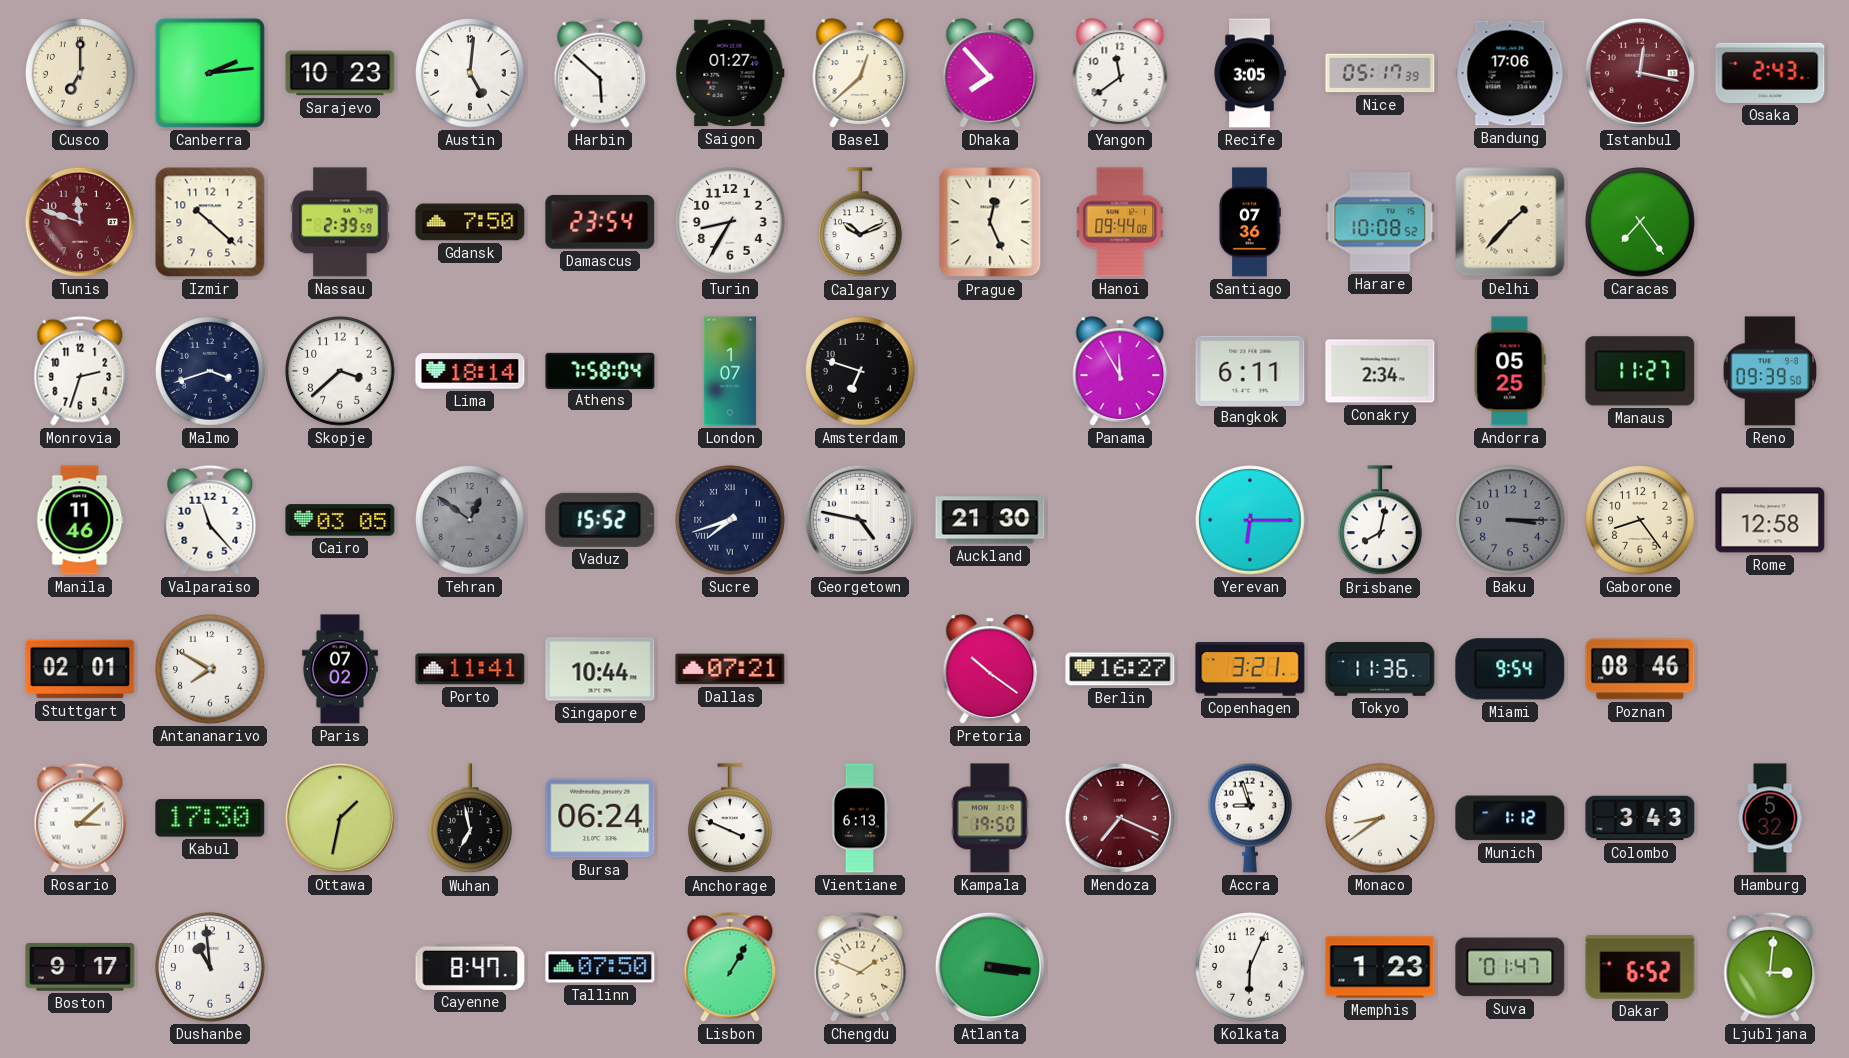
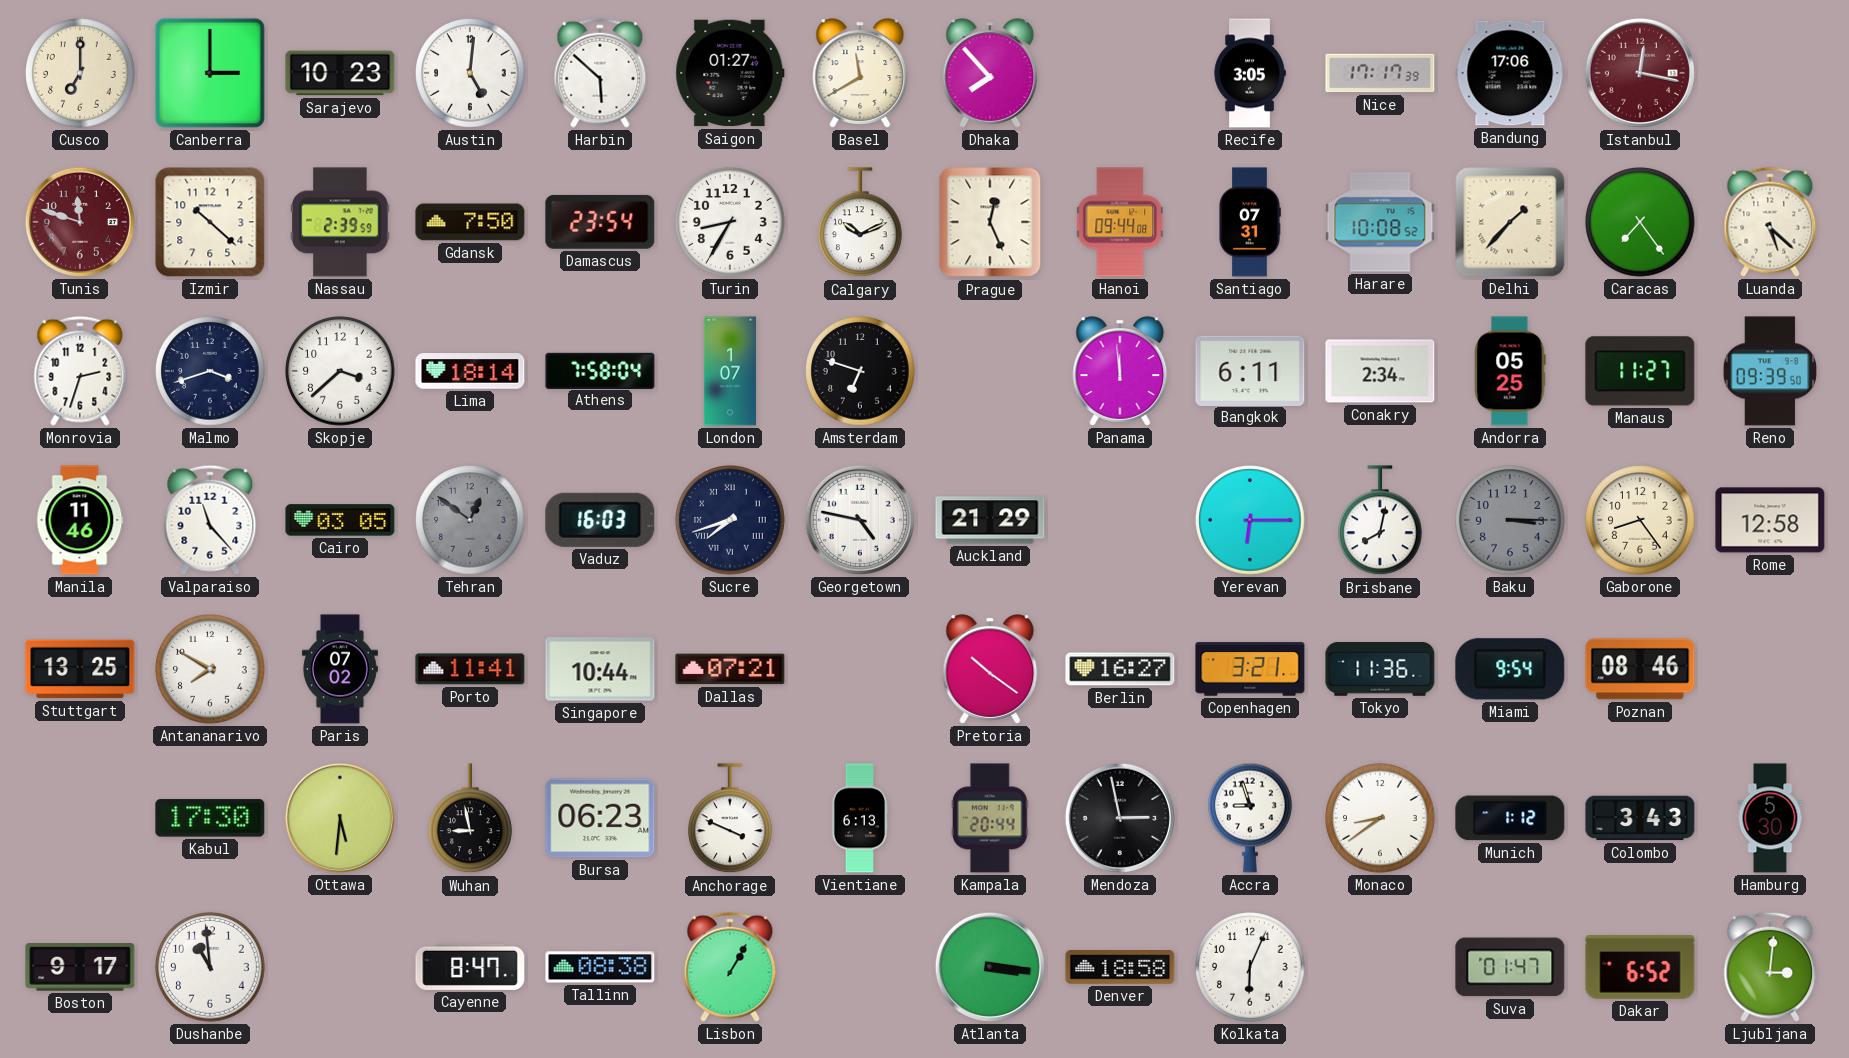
Canberra: 2:14 -> 3:00
Basel: 12:38 -> 11:40
Yangon: 11:39 -> none
Nice: 05:17 -> 17:17
Osaka: 2:43 -> none
Santiago: 07:36 -> 07:31
Luanda: none -> 5:22
Panama: 11:55 -> 11:59
Vaduz: 15:52 -> 16:03
Auckland: 21:30 -> 21:29
Stuttgart: 02:01 -> 13:25
Rosario: 3:08 -> none
Ottawa: 1:32 -> 5:31
Wuhan: 6:58 -> 8:58
Bursa: 06:24 -> 06:23
Kampala: 19:50 -> 20:44
Mendoza: 7:19 -> 2:58
Mendoza dial: burgundy -> black
Hamburg: 5:32 -> 5:30
Tallinn: 07:50 -> 08:38
Chengdu: 1:49 -> none
Denver: none -> 18:58
Memphis: 1:23 -> none
